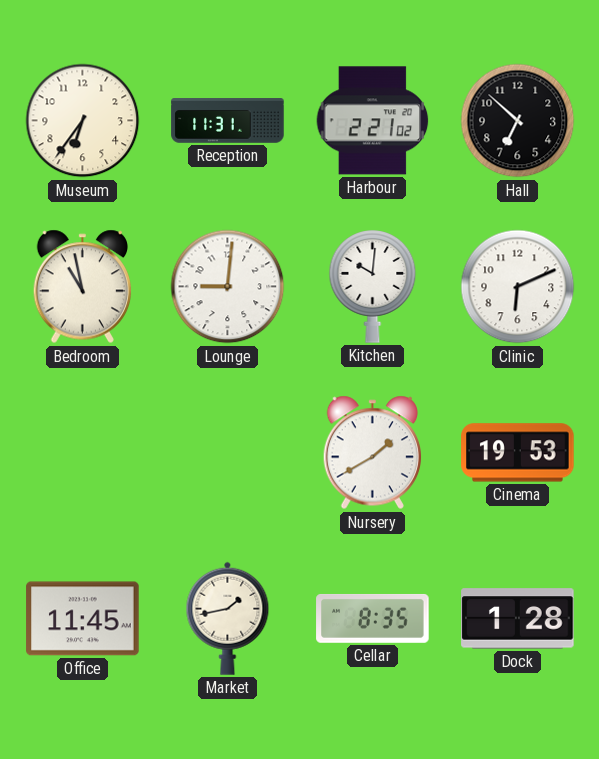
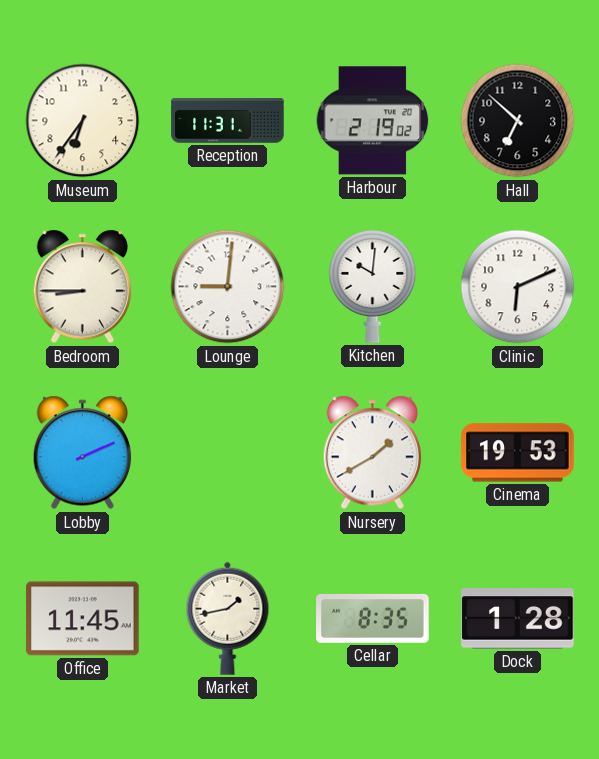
Harbour: 2:21 -> 2:19
Bedroom: 10:58 -> 8:45
Lobby: none -> 2:11
